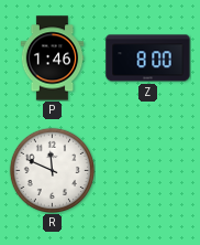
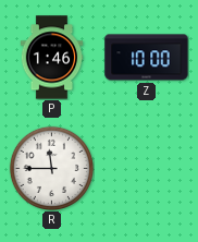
Z: 8:00 -> 10:00
R: 11:49 -> 11:45
